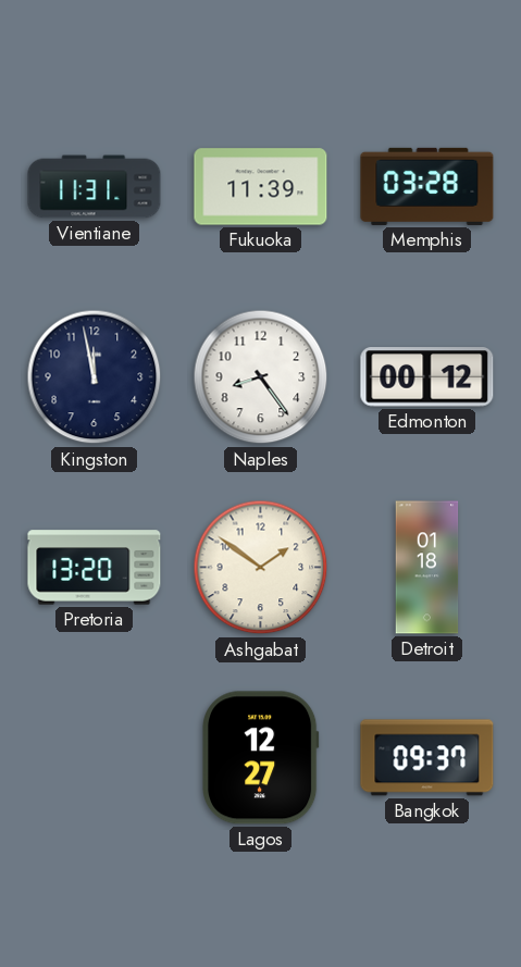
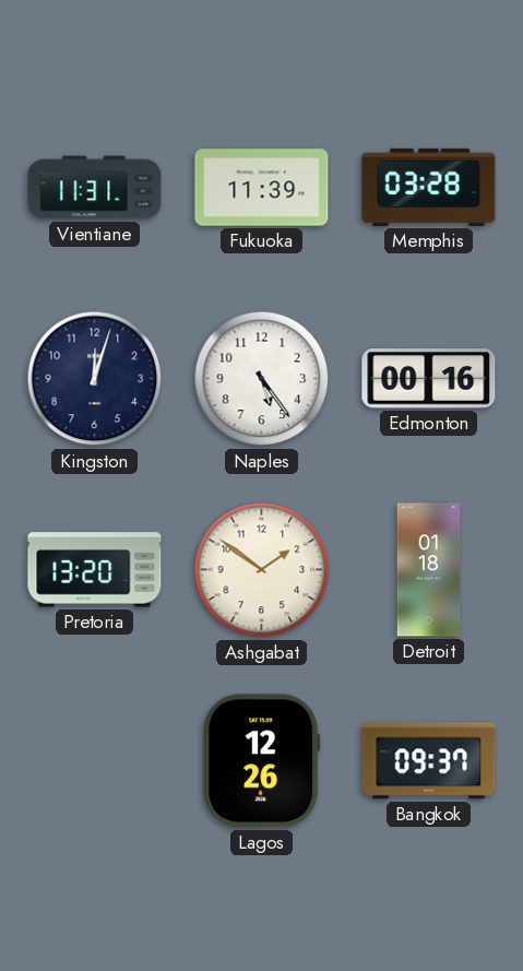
Kingston: 11:58 -> 12:03
Naples: 8:24 -> 5:24
Edmonton: 00:12 -> 00:16
Lagos: 12:27 -> 12:26
